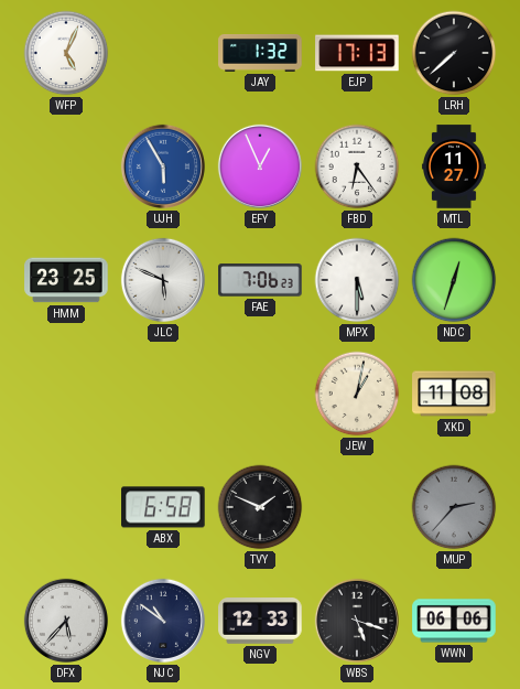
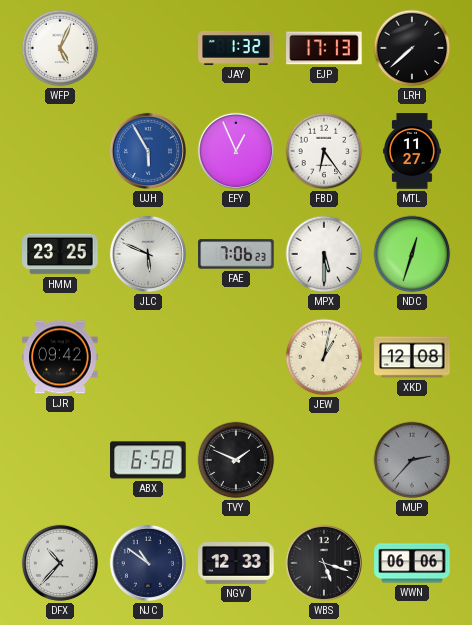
LJR: none -> 09:42
XKD: 11:08 -> 12:08
DFX: 5:37 -> 10:37
